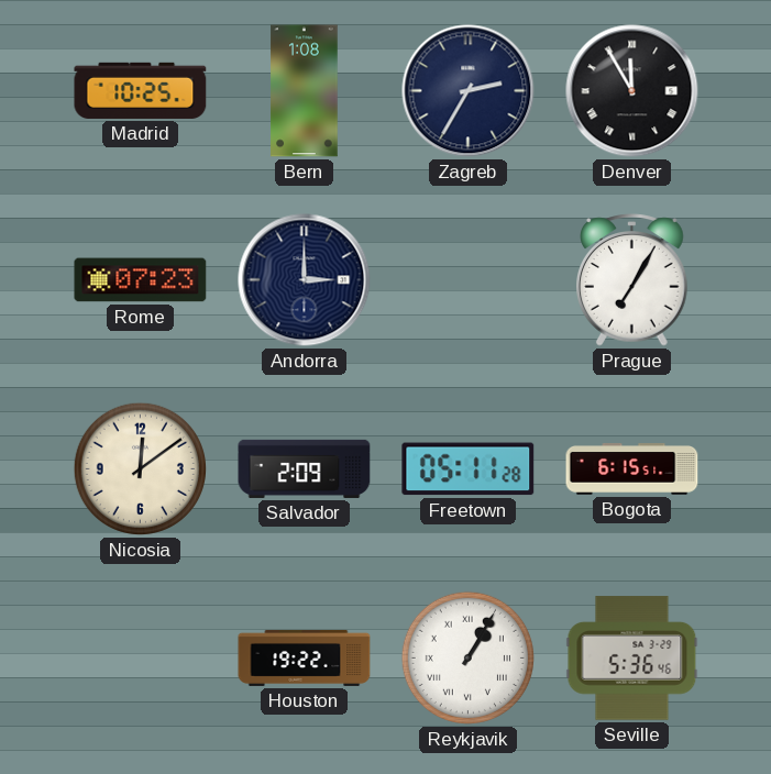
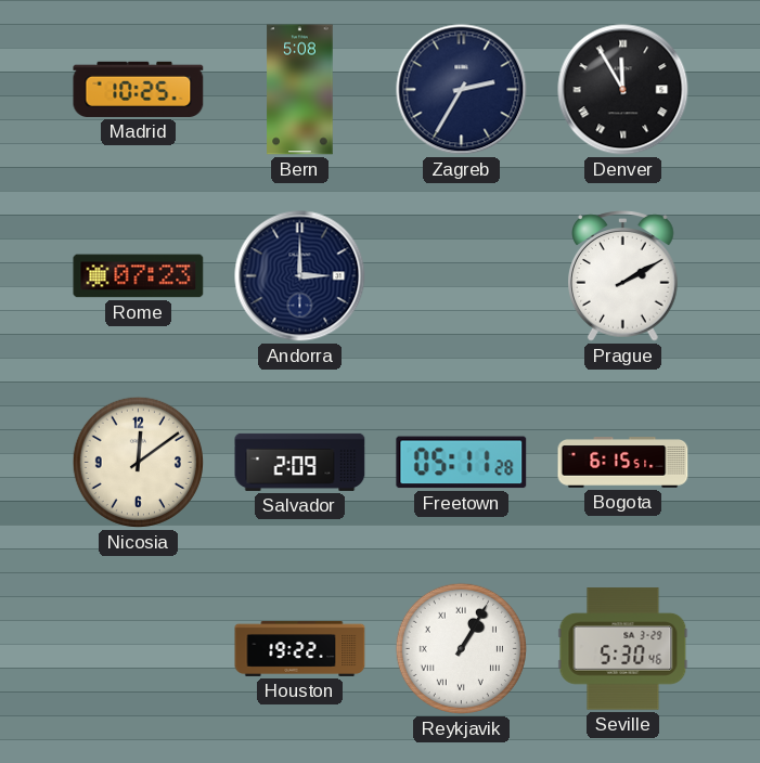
Bern: 1:08 -> 5:08
Prague: 7:05 -> 2:10
Seville: 5:36 -> 5:30
